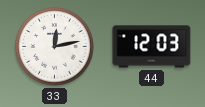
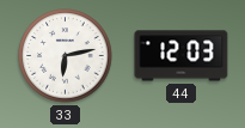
33: 12:13 -> 6:13
